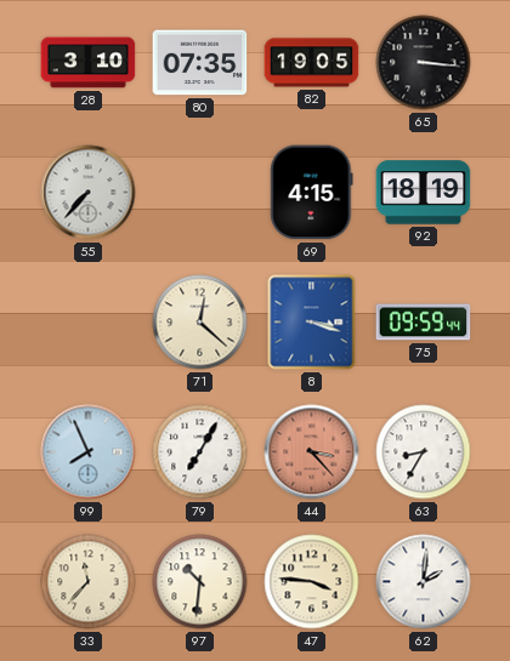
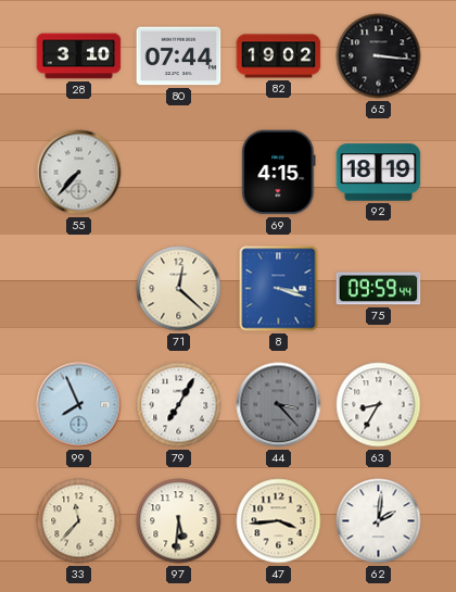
80: 07:35 -> 07:44
82: 19:05 -> 19:02
44 dial: salmon -> grey
97: 10:31 -> 5:31
47: 3:46 -> 3:44
